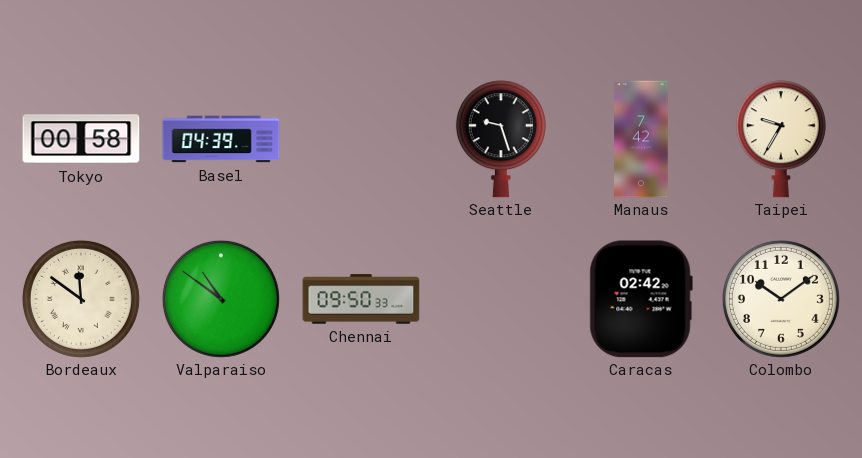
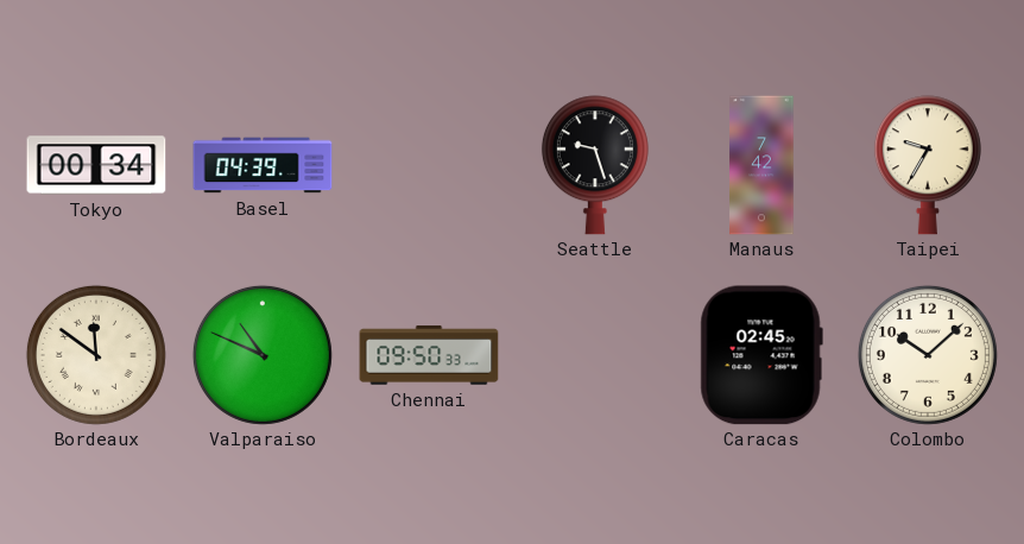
Tokyo: 00:58 -> 00:34
Valparaiso: 10:51 -> 10:49
Caracas: 02:42 -> 02:45
Colombo: 10:09 -> 10:08
